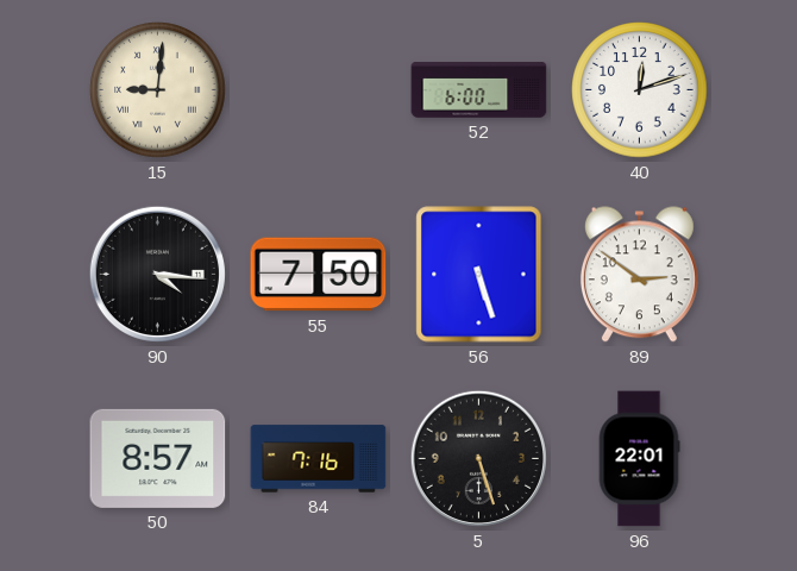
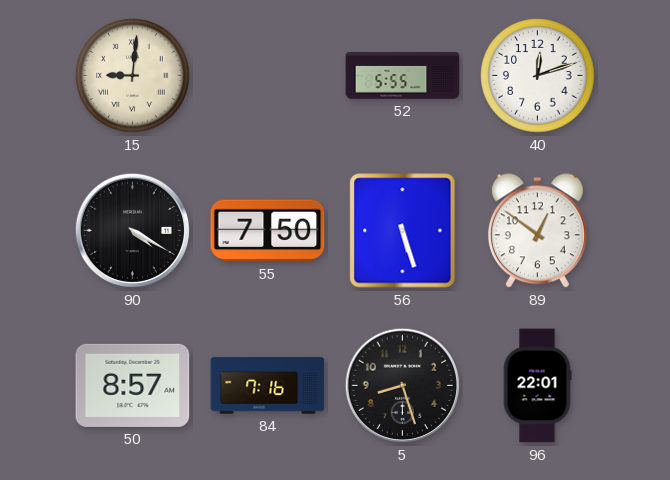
52: 6:00 -> 5:55
90: 4:16 -> 4:20
89: 2:51 -> 12:51
5: 5:27 -> 8:27
